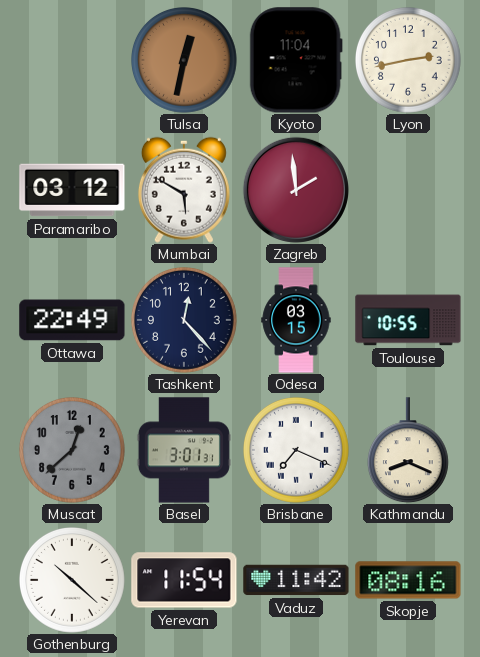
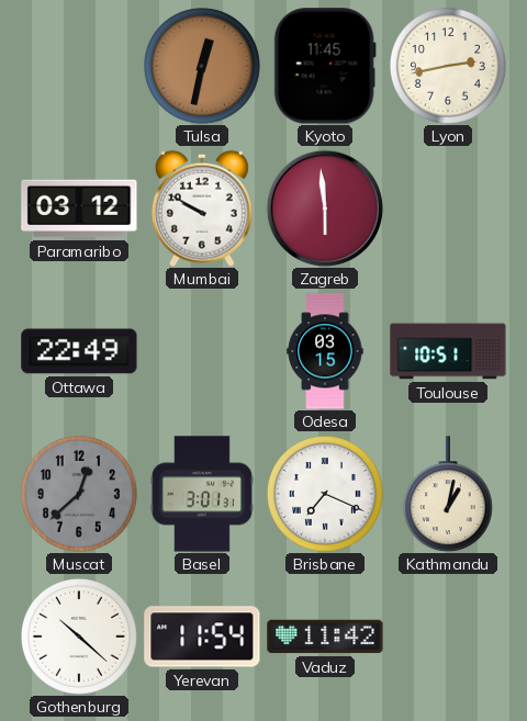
Kyoto: 11:04 -> 11:45
Mumbai: 5:50 -> 9:50
Zagreb: 1:59 -> 5:59
Tashkent: 12:23 -> none
Toulouse: 10:55 -> 10:51
Kathmandu: 8:19 -> 1:02
Skopje: 08:16 -> none
